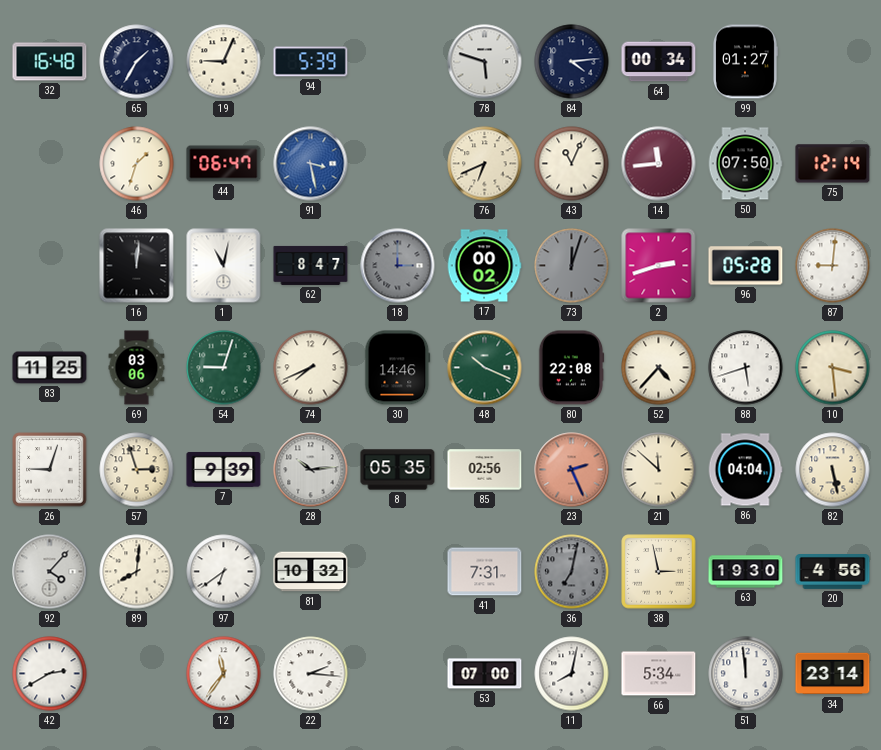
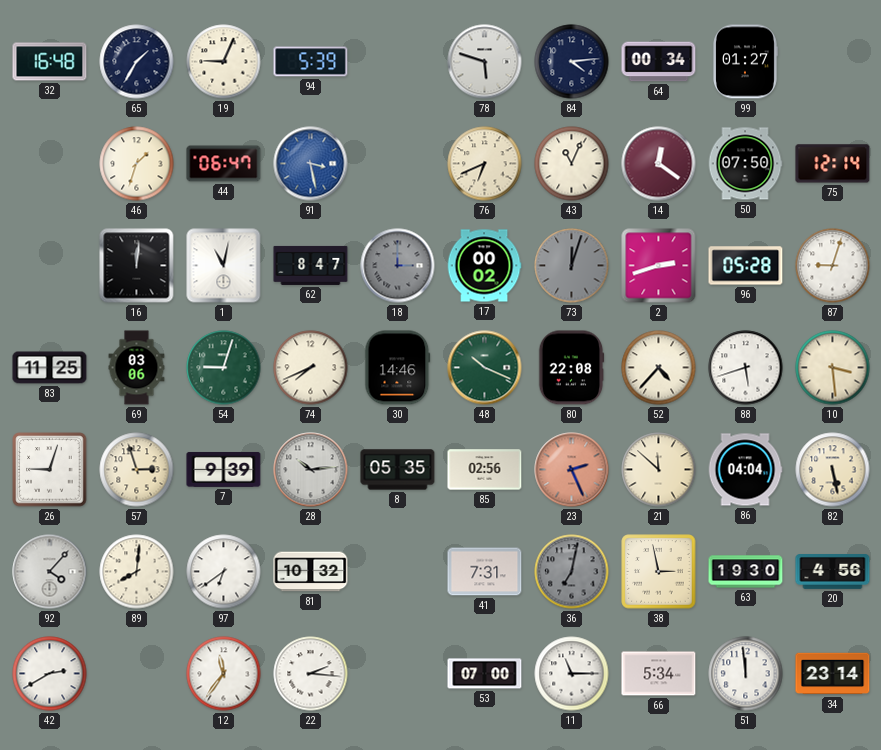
14: 11:44 -> 12:21
87: 9:01 -> 9:03
11: 8:02 -> 11:15
